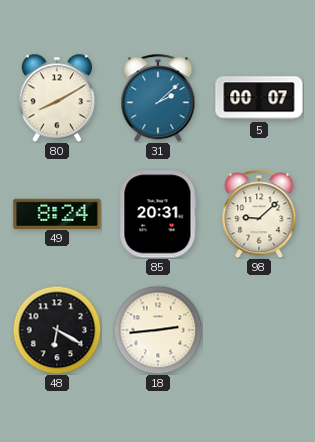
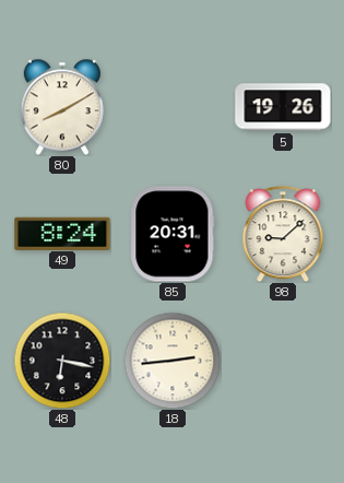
31: 2:08 -> none
5: 00:07 -> 19:26
48: 6:20 -> 6:17
